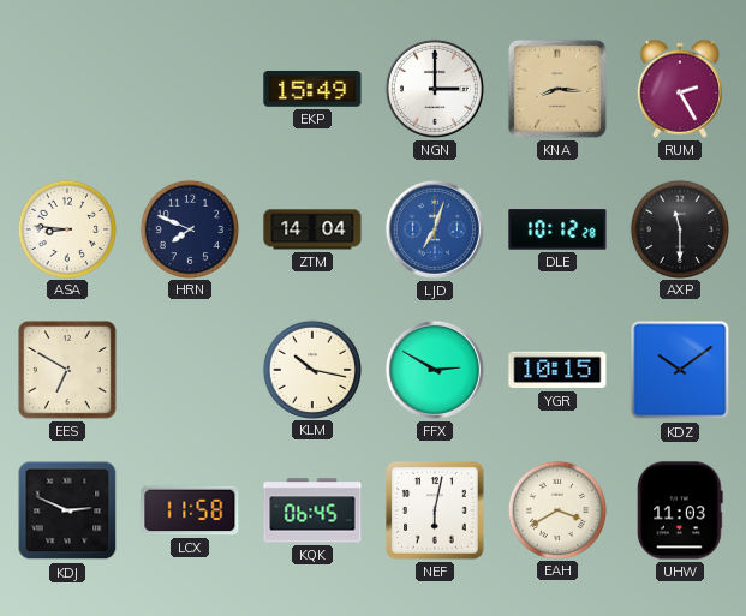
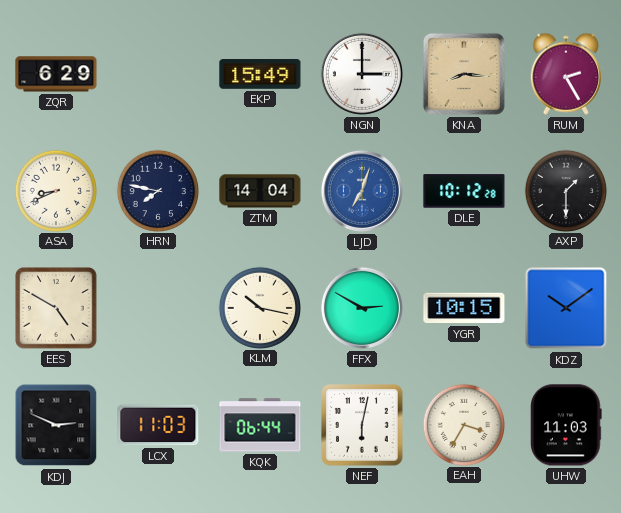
ZQR: none -> 6:29
ASA: 8:46 -> 8:41
HRN: 7:49 -> 7:47
AXP: 11:30 -> 1:30
EES: 6:50 -> 4:50
LCX: 11:58 -> 11:03
KQK: 06:45 -> 06:44
EAH: 3:40 -> 3:35
